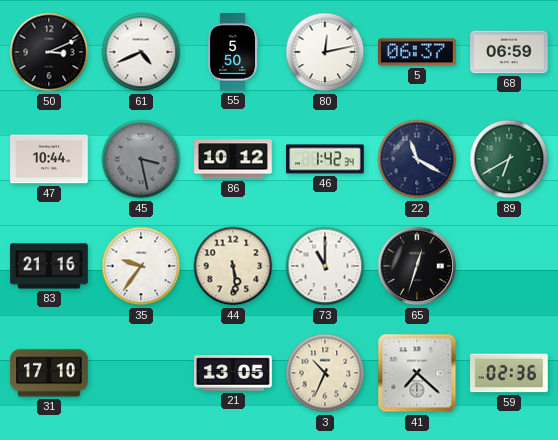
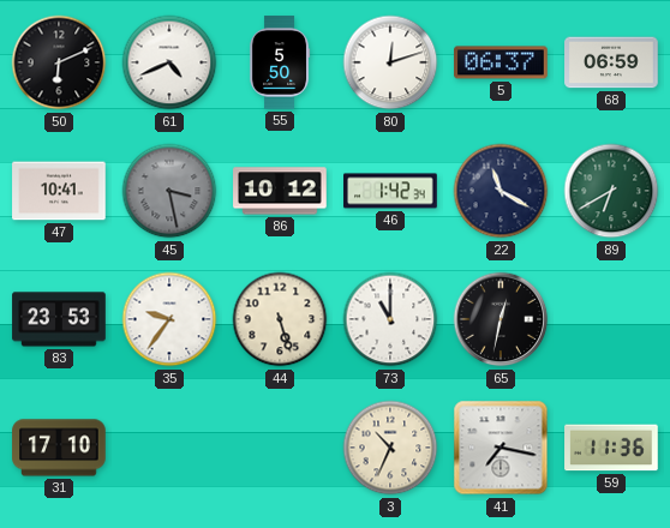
50: 3:11 -> 6:11
80: 12:13 -> 12:12
47: 10:44 -> 10:41
83: 21:16 -> 23:53
44: 5:29 -> 5:27
65: 12:33 -> 12:32
21: 13:05 -> none
41: 7:22 -> 7:17
59: 02:36 -> 11:36
